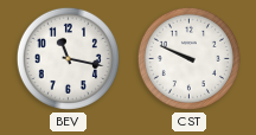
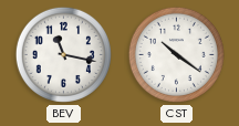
CST: 9:49 -> 10:21
